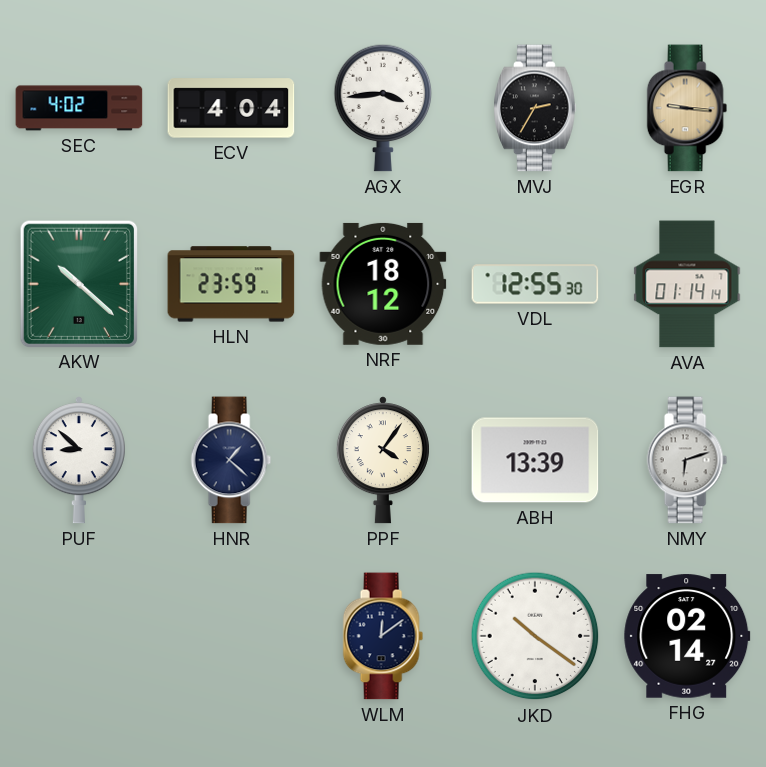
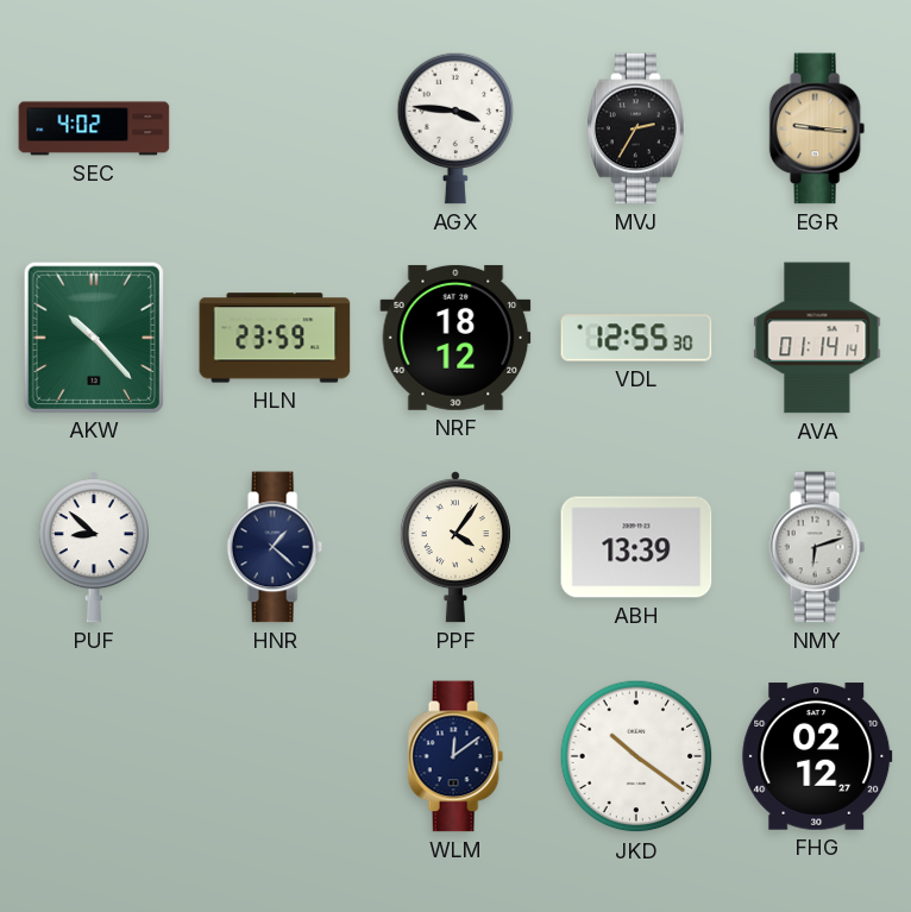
ECV: 4:04 -> none
AGX: 3:44 -> 3:46
AKW: 10:22 -> 10:23
FHG: 02:14 -> 02:12
